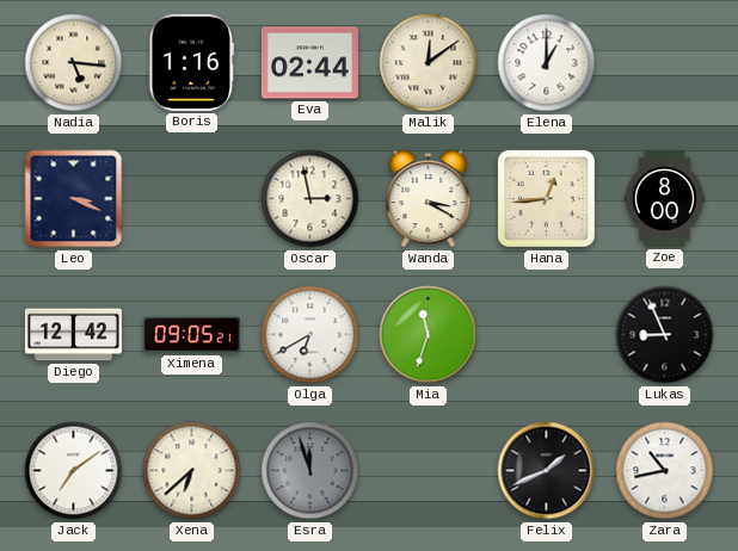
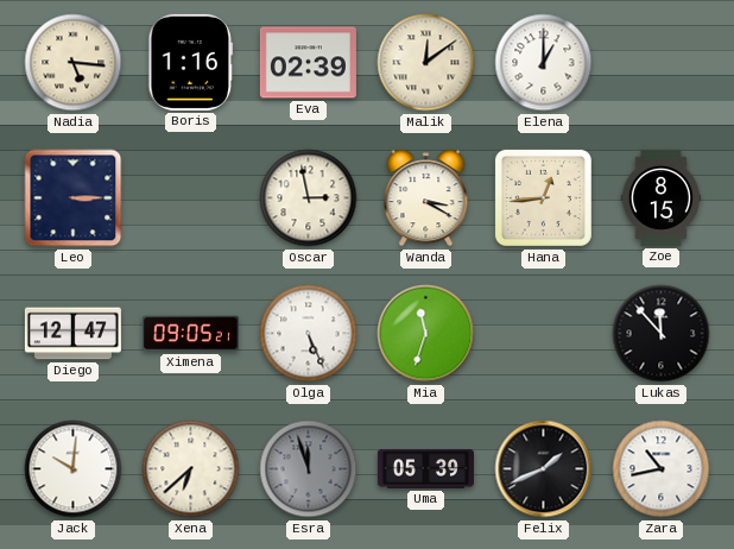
Eva: 02:44 -> 02:39
Leo: 3:19 -> 3:15
Zoe: 8:00 -> 8:15
Diego: 12:42 -> 12:47
Olga: 6:40 -> 5:26
Lukas: 8:56 -> 11:53
Jack: 7:09 -> 10:01
Uma: none -> 05:39
